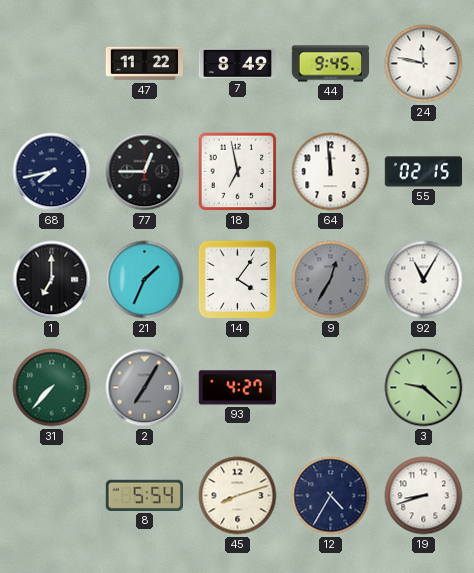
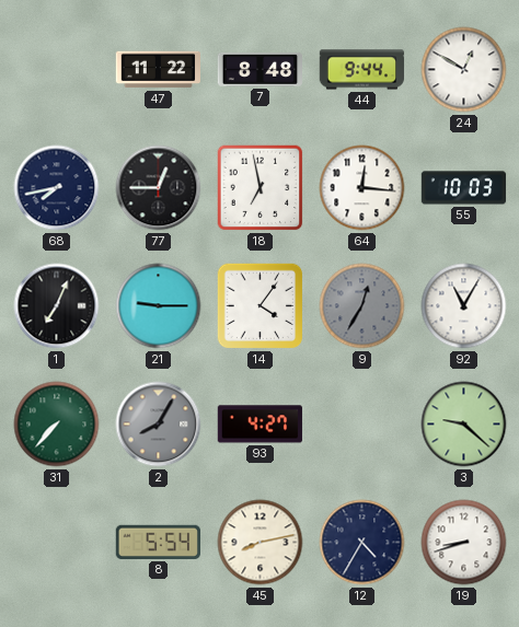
7: 8:49 -> 8:48
44: 9:45 -> 9:44
24: 11:47 -> 12:50
64: 11:59 -> 12:16
55: 02:15 -> 10:03
1: 7:00 -> 7:04
21: 1:34 -> 9:15
2: 7:05 -> 8:05
45: 8:12 -> 8:13
